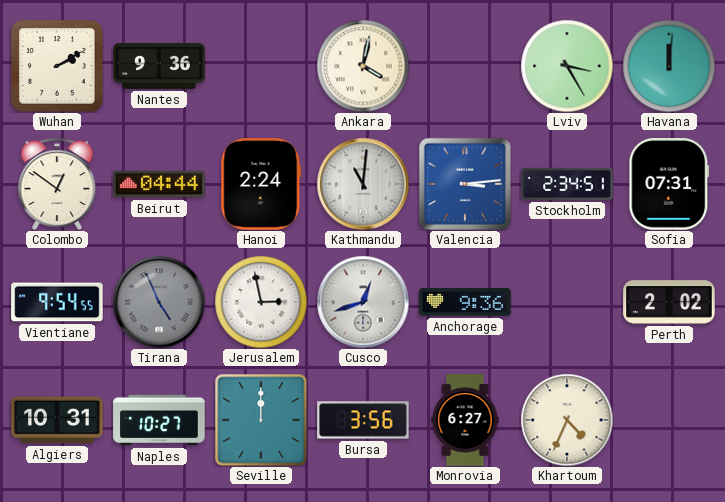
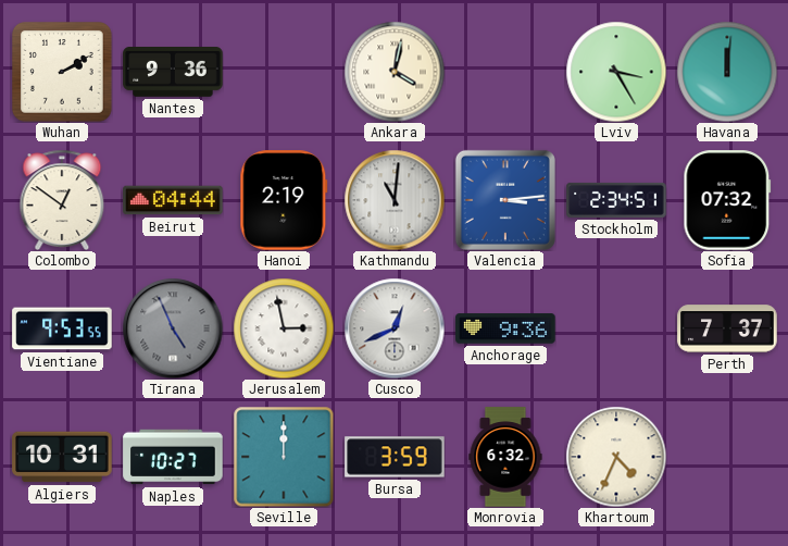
Hanoi: 2:24 -> 2:19
Sofia: 07:31 -> 07:32
Vientiane: 9:54 -> 9:53
Cusco: 12:42 -> 12:41
Perth: 2:02 -> 7:37
Bursa: 3:56 -> 3:59
Monrovia: 6:27 -> 6:32
